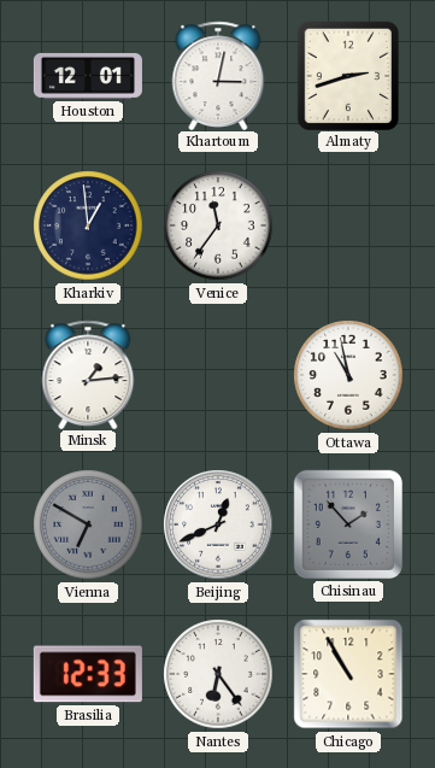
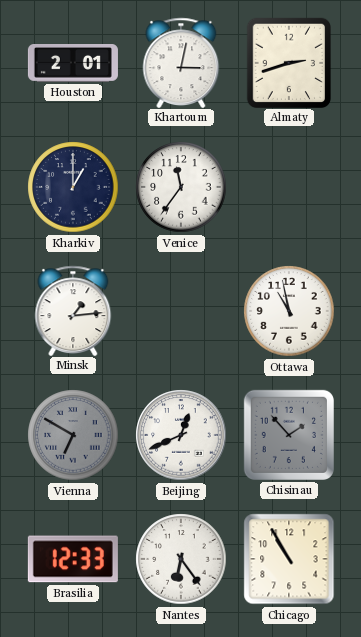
Houston: 12:01 -> 2:01
Kharkiv: 12:59 -> 1:00
